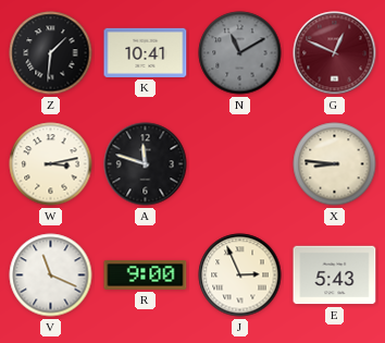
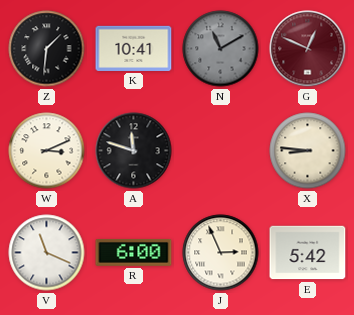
W: 3:13 -> 3:11
R: 9:00 -> 6:00
E: 5:43 -> 5:42
